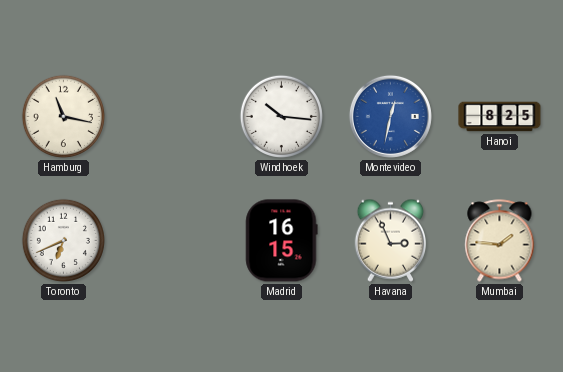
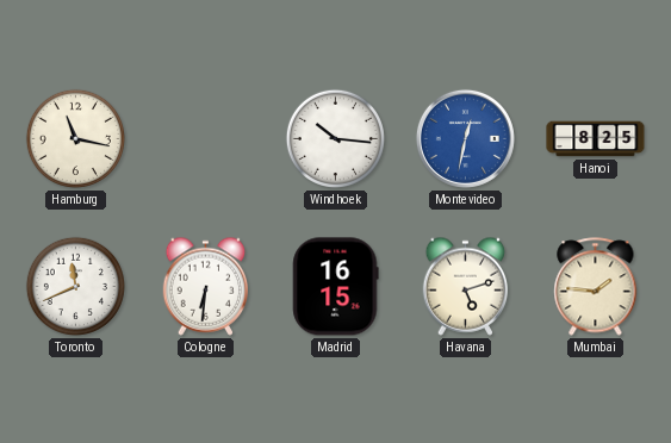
Toronto: 6:41 -> 11:41
Cologne: none -> 6:31
Havana: 2:56 -> 5:12
